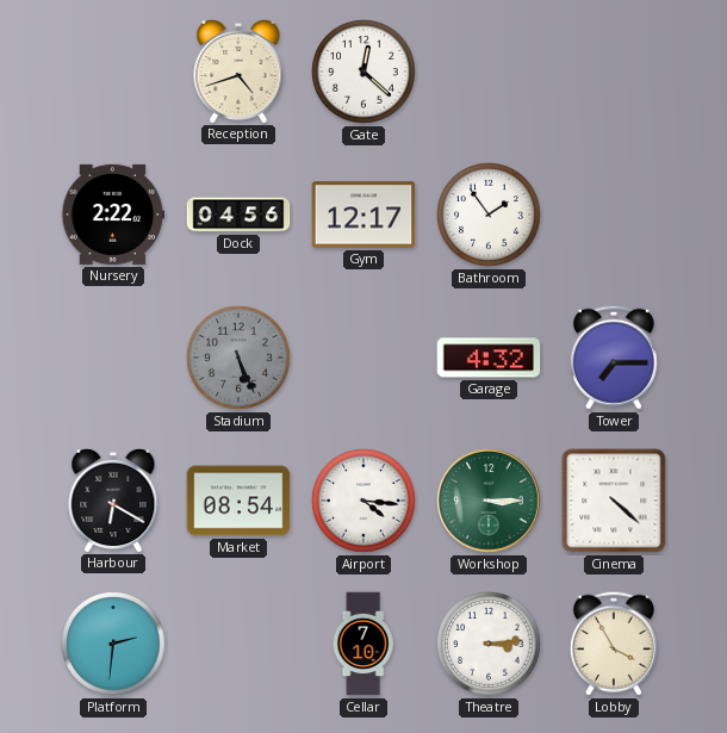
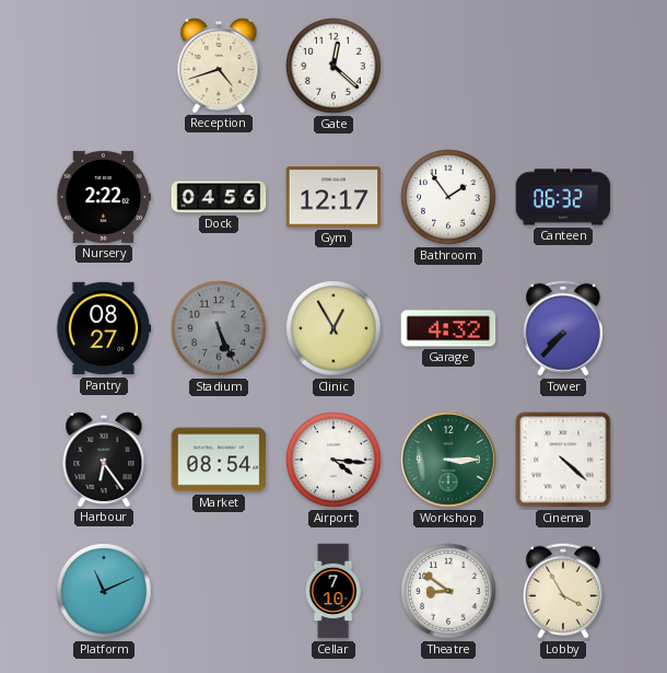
Canteen: none -> 06:32
Pantry: none -> 08:27
Clinic: none -> 12:55
Tower: 7:15 -> 7:37
Harbour: 6:20 -> 6:24
Platform: 2:31 -> 11:11
Theatre: 3:14 -> 8:51
